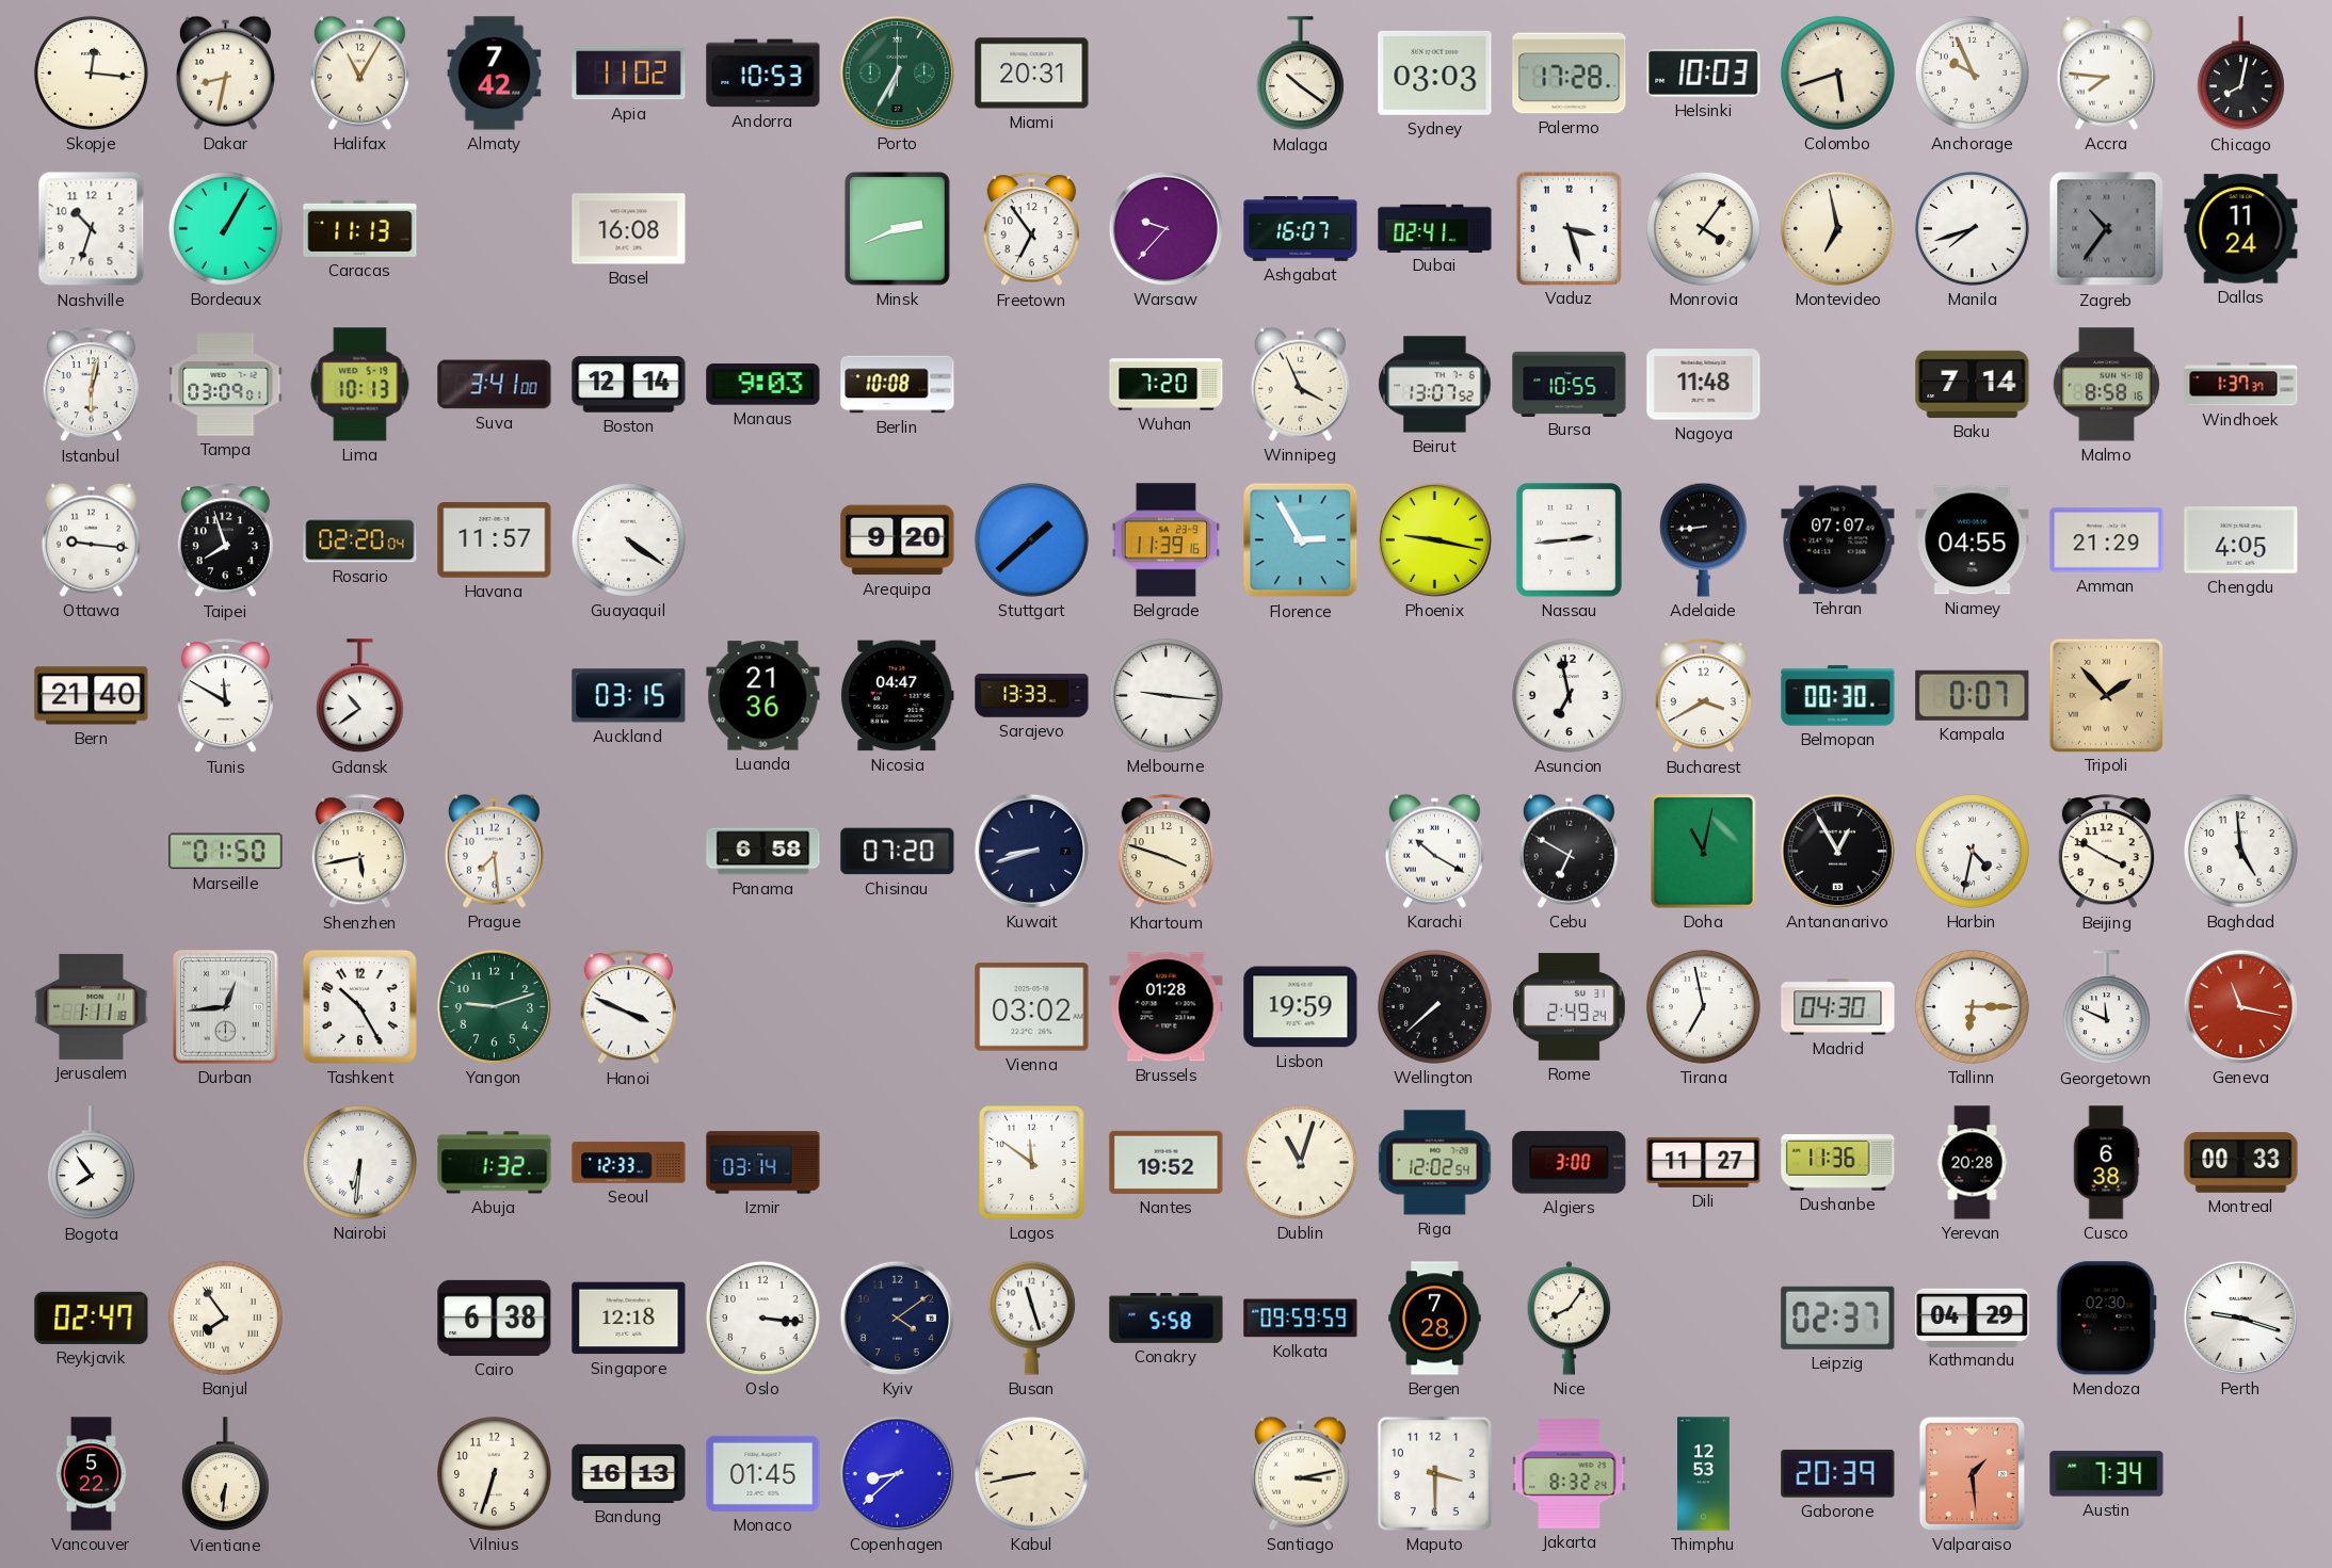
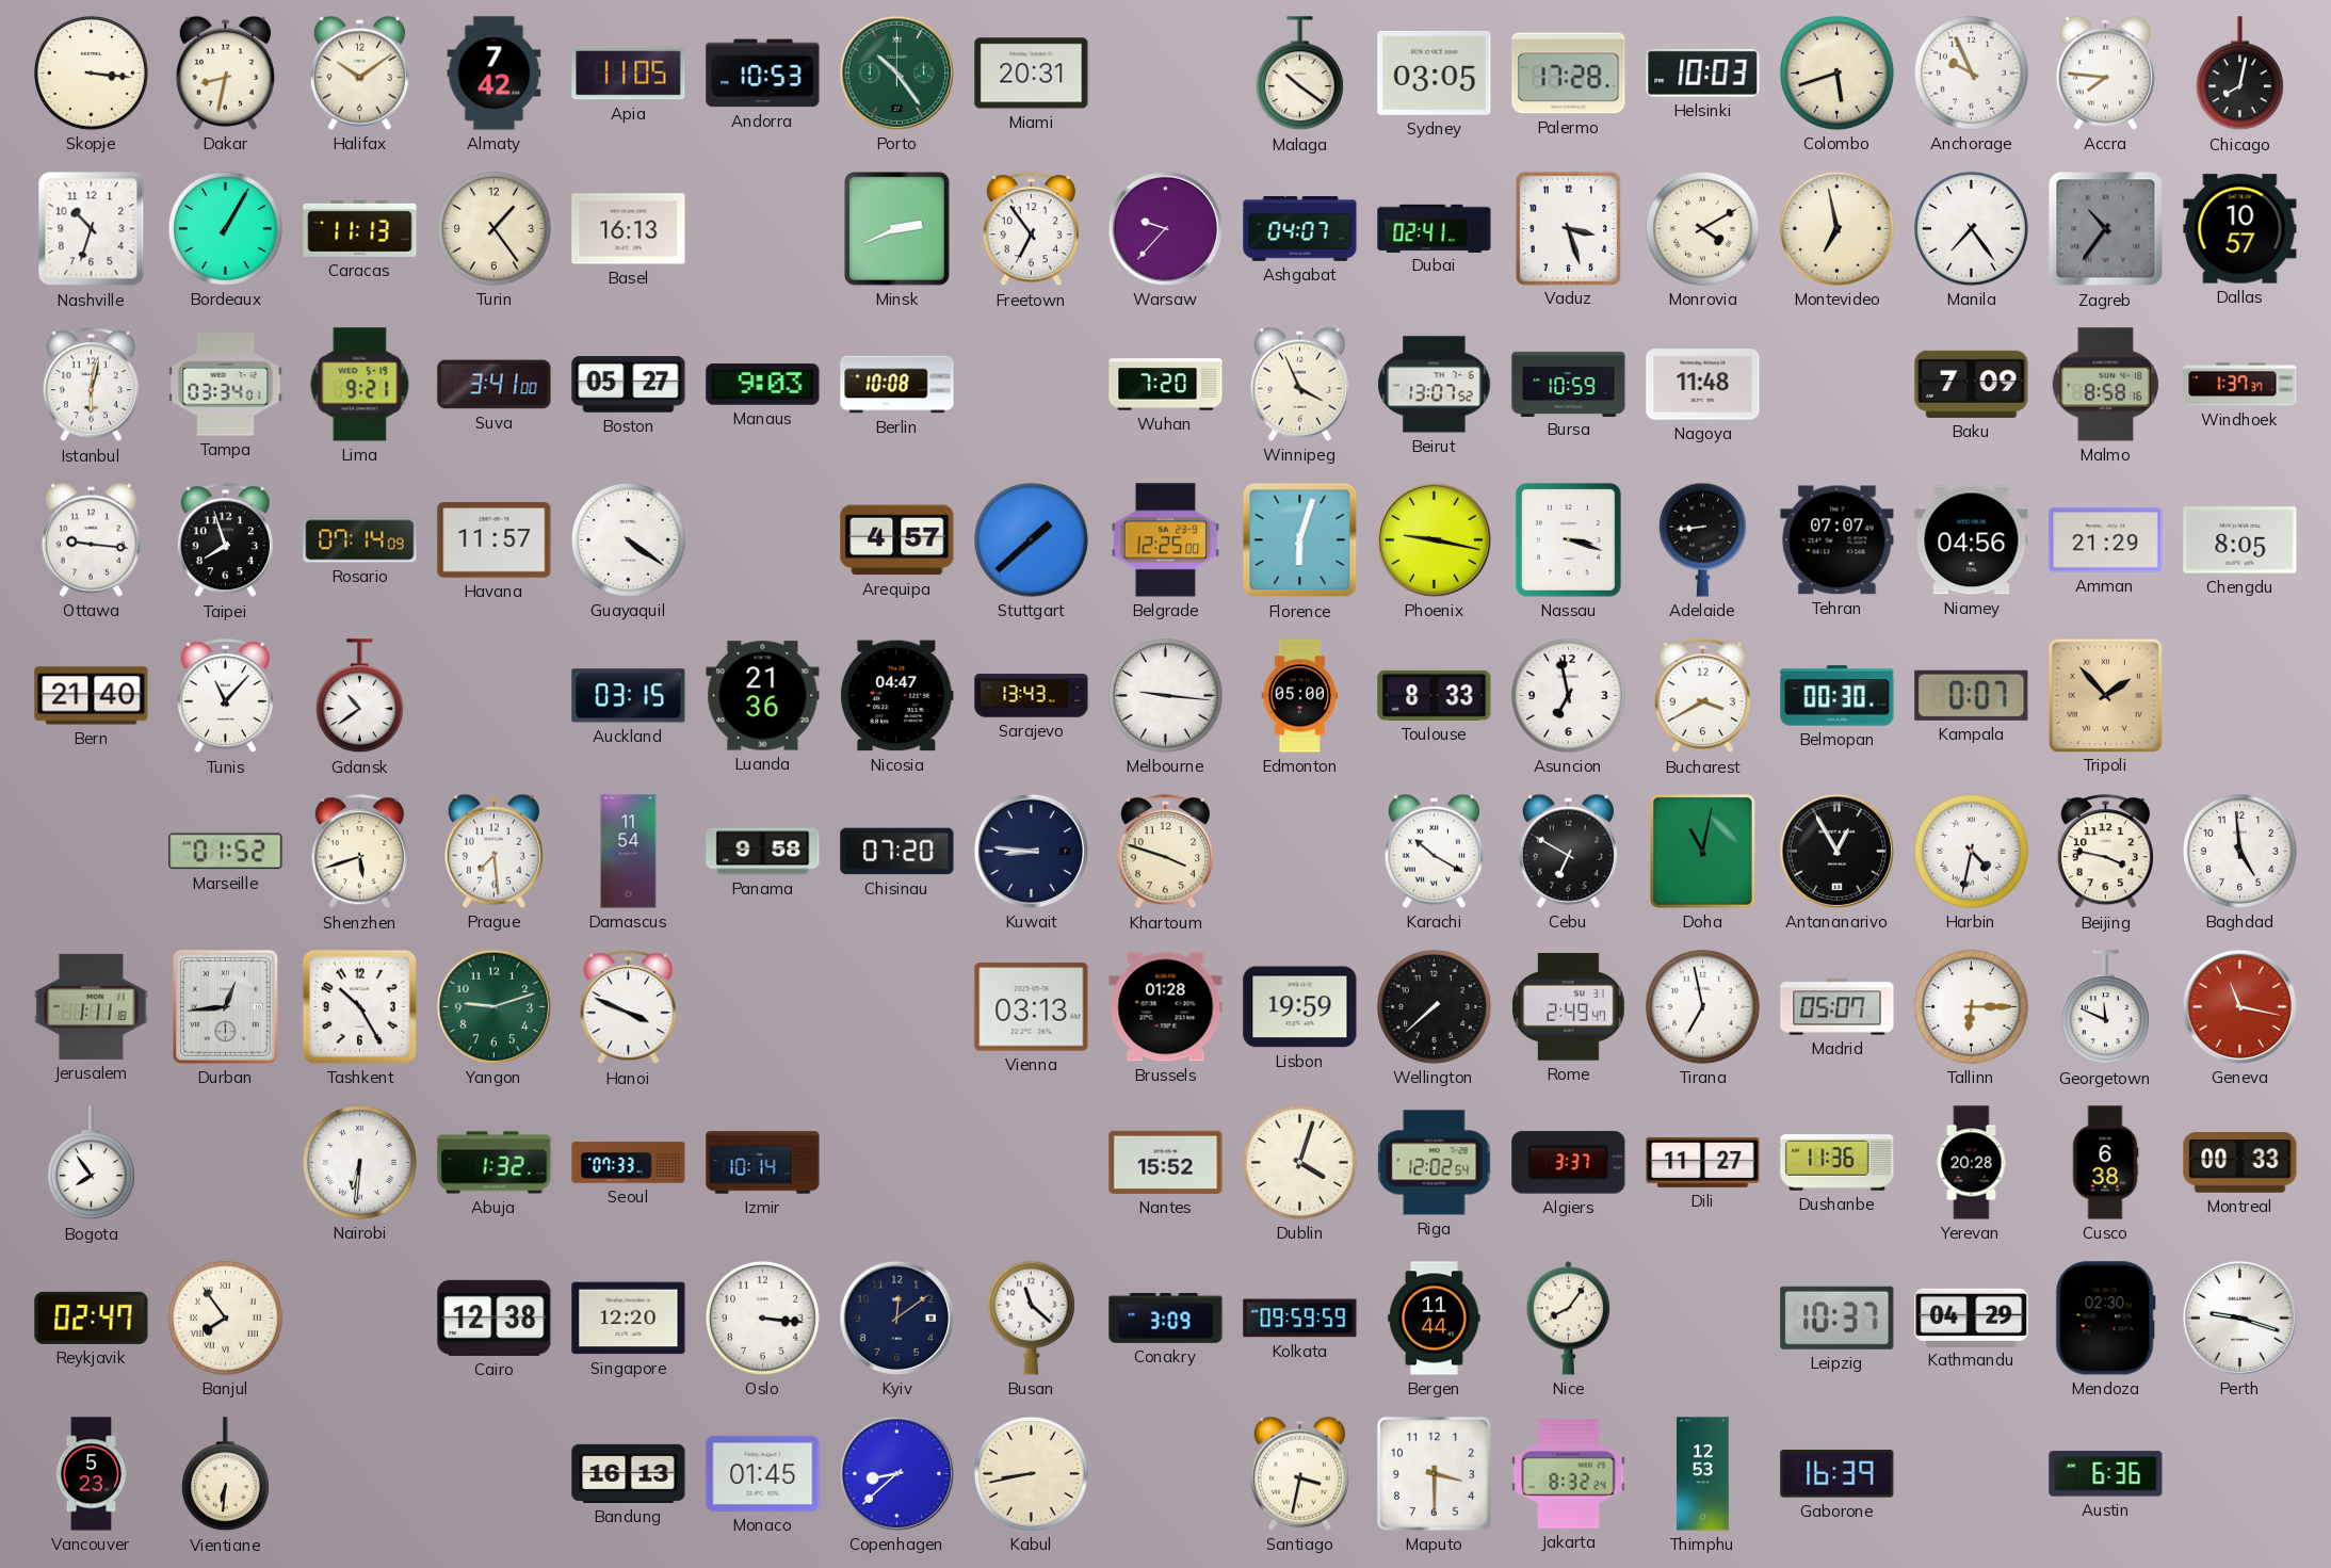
Skopje: 12:16 -> 3:16
Halifax: 11:05 -> 10:09
Apia: 11:02 -> 11:05
Porto: 6:35 -> 10:24
Sydney: 03:03 -> 03:05
Turin: none -> 1:24
Basel: 16:08 -> 16:13
Ashgabat: 16:07 -> 04:07
Monrovia: 4:06 -> 4:10
Manila: 7:42 -> 7:24
Dallas: 11:24 -> 10:57
Tampa: 03:09 -> 03:34
Lima: 10:13 -> 9:21
Boston: 12:14 -> 05:27
Bursa: 10:55 -> 10:59
Baku: 7:14 -> 7:09
Rosario: 02:20 -> 07:14
Arequipa: 9:20 -> 4:57
Belgrade: 11:39 -> 12:25
Florence: 2:55 -> 6:03
Nassau: 2:44 -> 3:18
Niamey: 04:55 -> 04:56
Chengdu: 4:05 -> 8:05
Tunis: 11:50 -> 11:07
Sarajevo: 13:33 -> 13:43
Edmonton: none -> 05:00
Toulouse: none -> 8:33
Marseille: 01:50 -> 01:52
Shenzhen: 5:43 -> 5:42
Damascus: none -> 11:54
Panama: 6:58 -> 9:58
Kuwait: 8:42 -> 8:46
Beijing: 3:50 -> 3:47
Vienna: 03:02 -> 03:13
Rome: 2:49:24 -> 2:49:47
Madrid: 04:30 -> 05:07
Seoul: 12:33 -> 07:33
Izmir: 03:14 -> 10:14
Lagos: 11:51 -> none
Nantes: 19:52 -> 15:52
Dublin: 11:03 -> 4:03
Algiers: 3:00 -> 3:37
Cairo: 6:38 -> 12:38
Singapore: 12:18 -> 12:20
Kyiv: 4:09 -> 12:09
Busan: 11:27 -> 11:22
Conakry: 5:58 -> 3:09
Bergen: 7:28 -> 11:44
Leipzig: 02:37 -> 10:37
Vancouver: 5:22 -> 5:23
Vilnius: 6:33 -> none
Santiago: 3:13 -> 3:32
Gaborone: 20:39 -> 16:39
Valparaiso: 1:29 -> none
Austin: 7:34 -> 6:36
